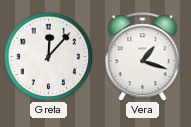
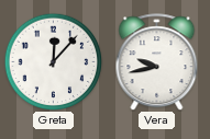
Vera: 1:18 -> 9:43
